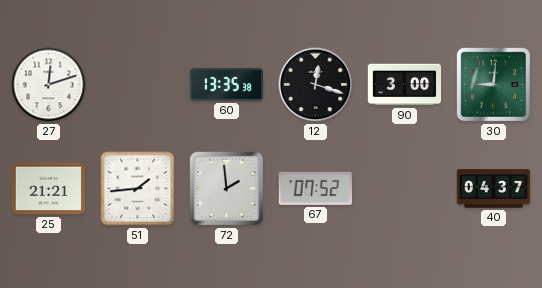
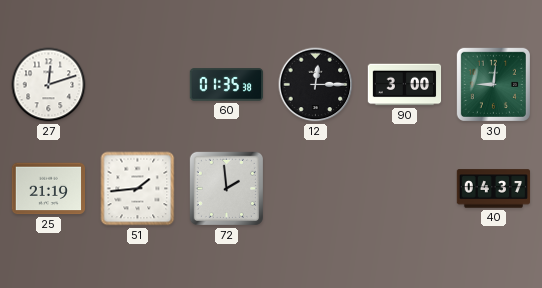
60: 13:35 -> 01:35
12: 12:18 -> 12:15
25: 21:21 -> 21:19
67: 07:52 -> none
